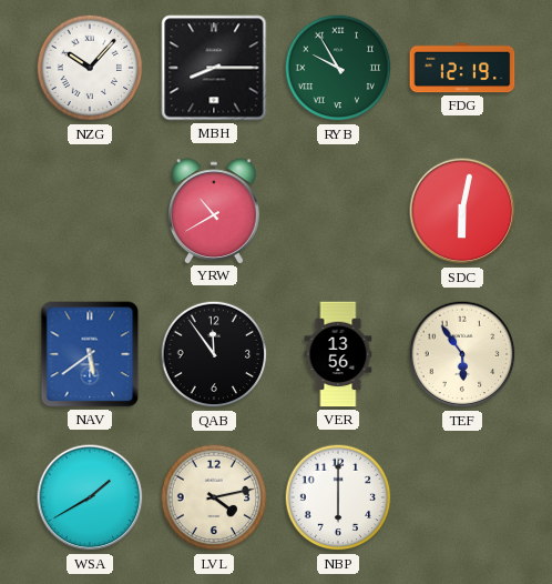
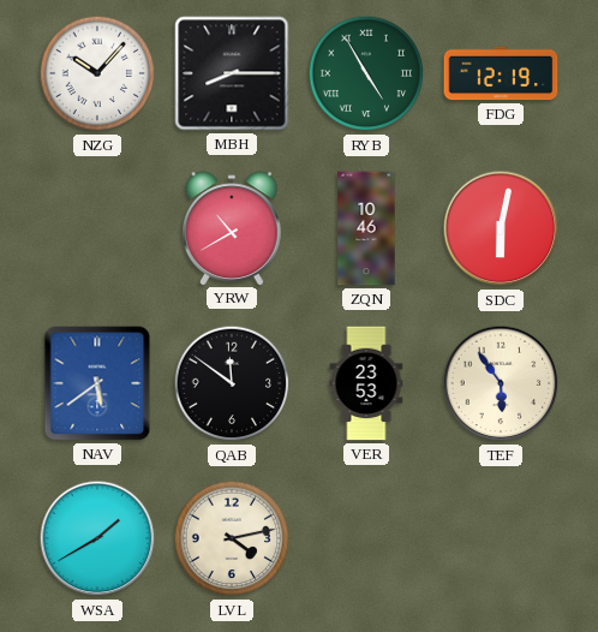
RYB: 9:55 -> 4:55
ZQN: none -> 10:46
QAB: 11:54 -> 11:51
VER: 13:56 -> 23:53
NBP: 6:00 -> none
